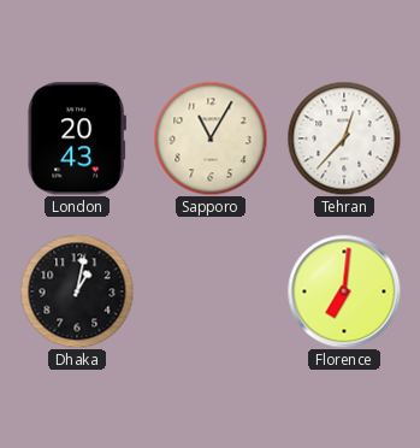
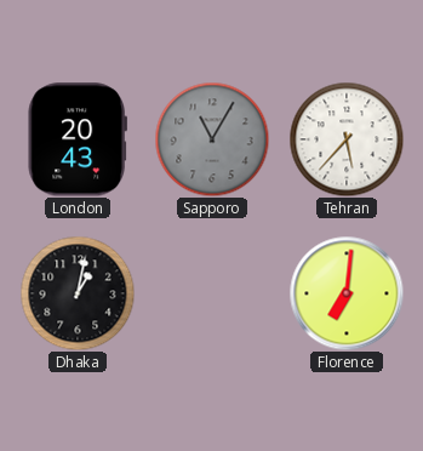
Sapporo dial: cream -> grey
Tehran: 12:37 -> 5:37
